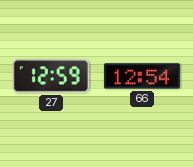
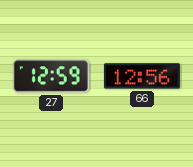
66: 12:54 -> 12:56
